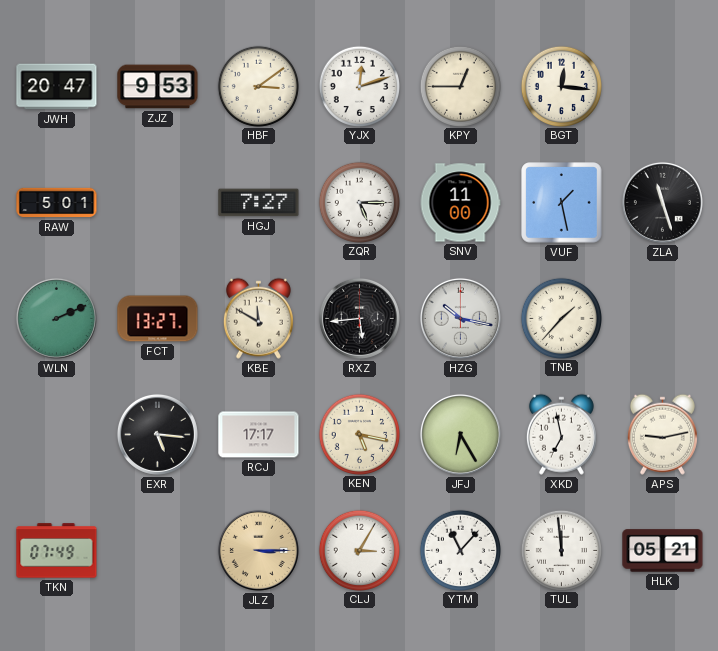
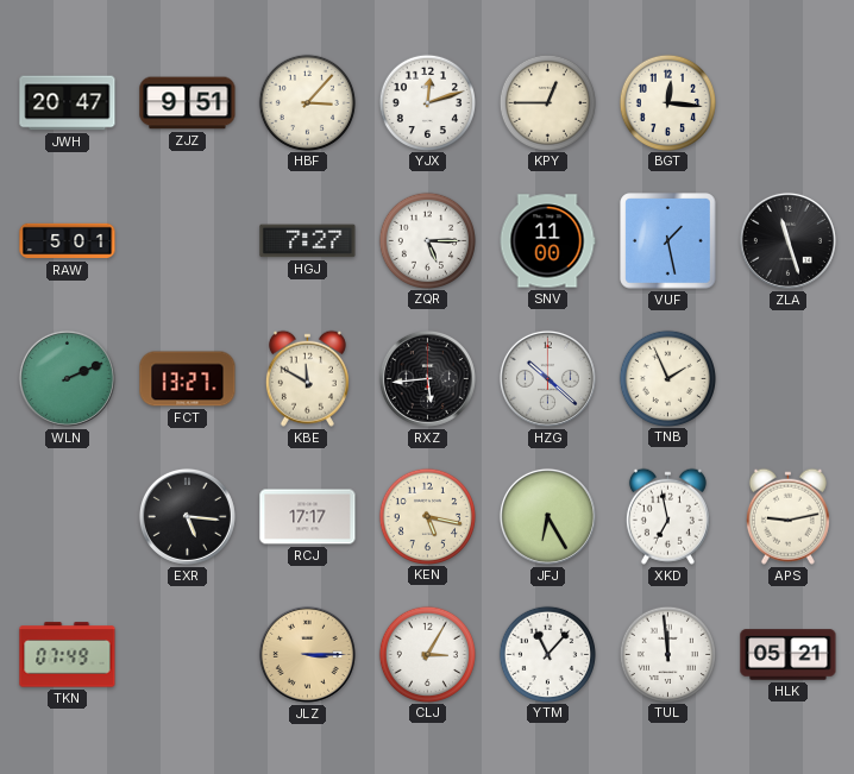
ZJZ: 9:53 -> 9:51
HBF: 3:09 -> 3:07
HZG: 10:17 -> 10:22
TNB: 1:37 -> 1:56
